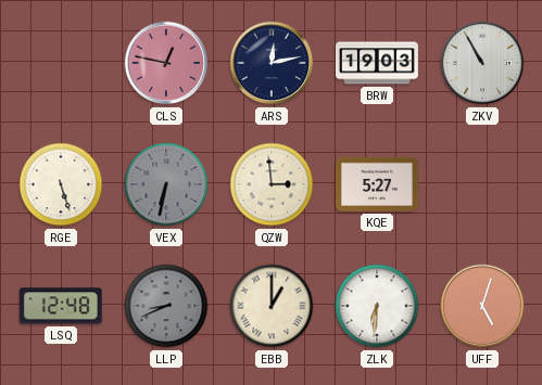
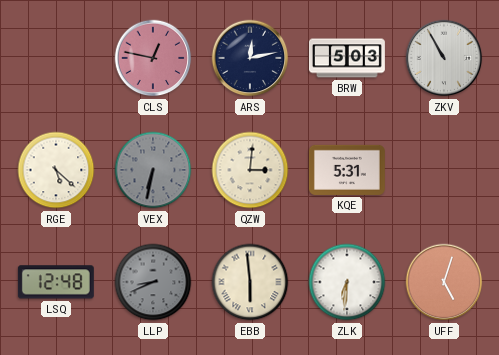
BRW: 19:03 -> 5:03
RGE: 5:27 -> 5:22
QZW: 2:59 -> 3:01
KQE: 5:27 -> 5:31
EBB: 1:00 -> 5:59
